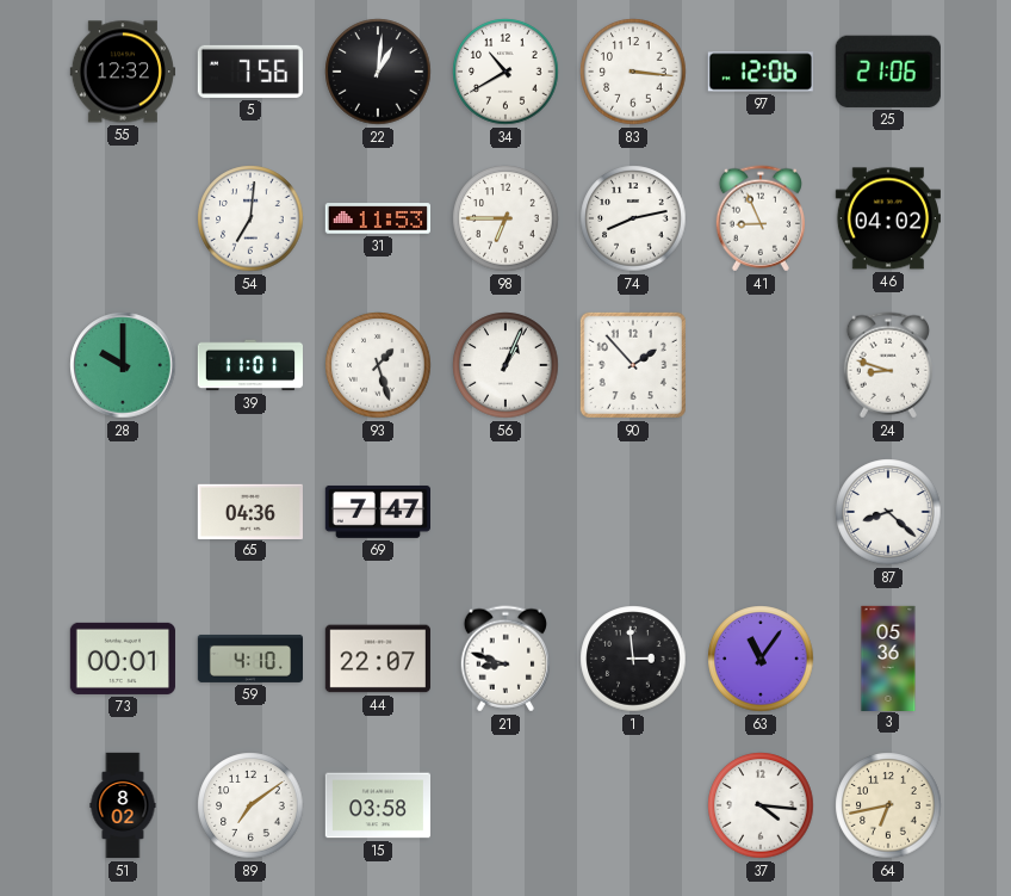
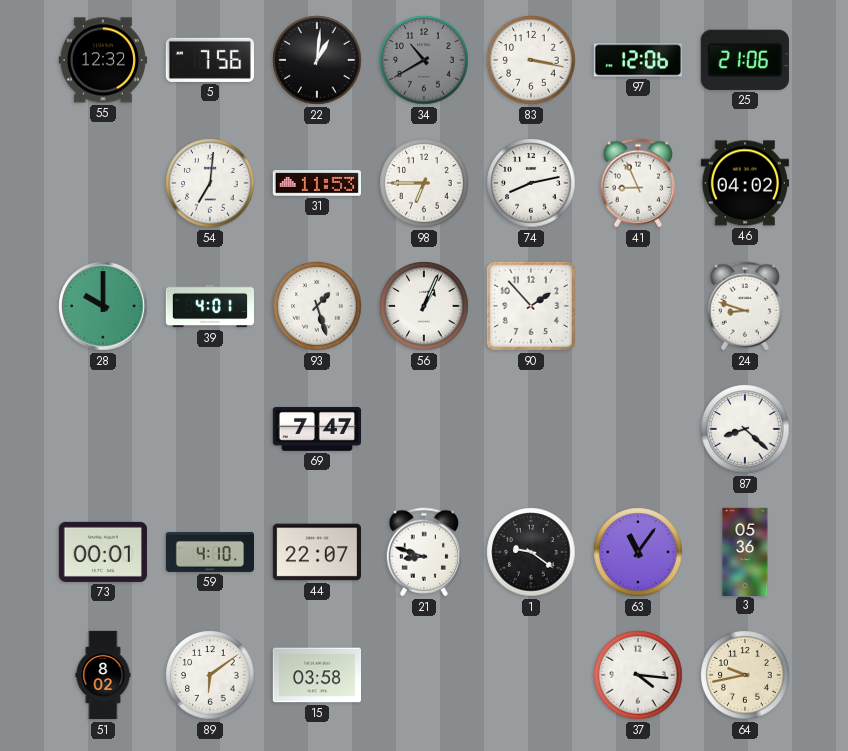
34 dial: white -> grey
83: 3:16 -> 3:17
39: 11:01 -> 4:01
65: 04:36 -> none
1: 2:59 -> 9:21
89: 7:09 -> 6:09
64: 6:43 -> 9:43
